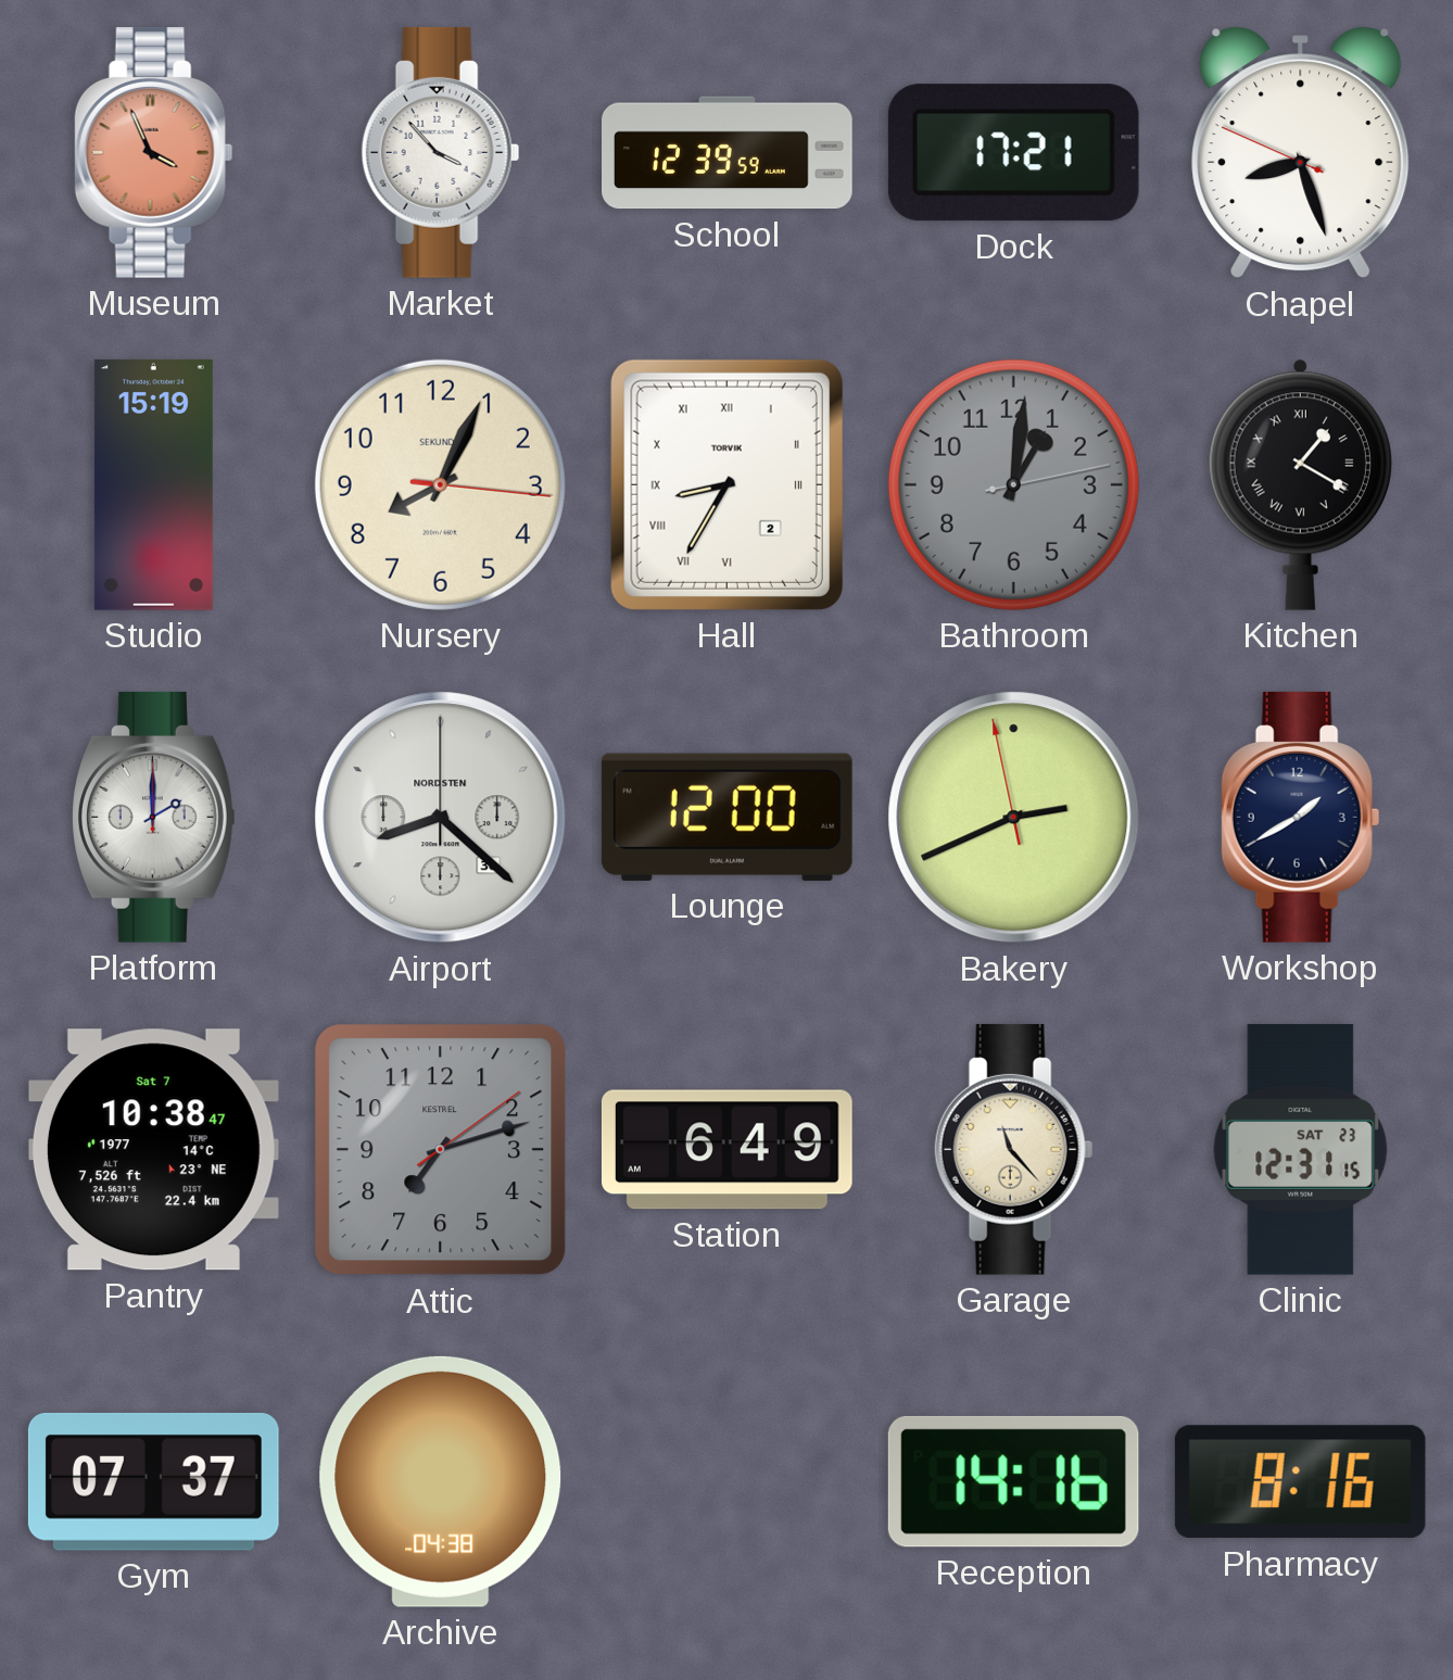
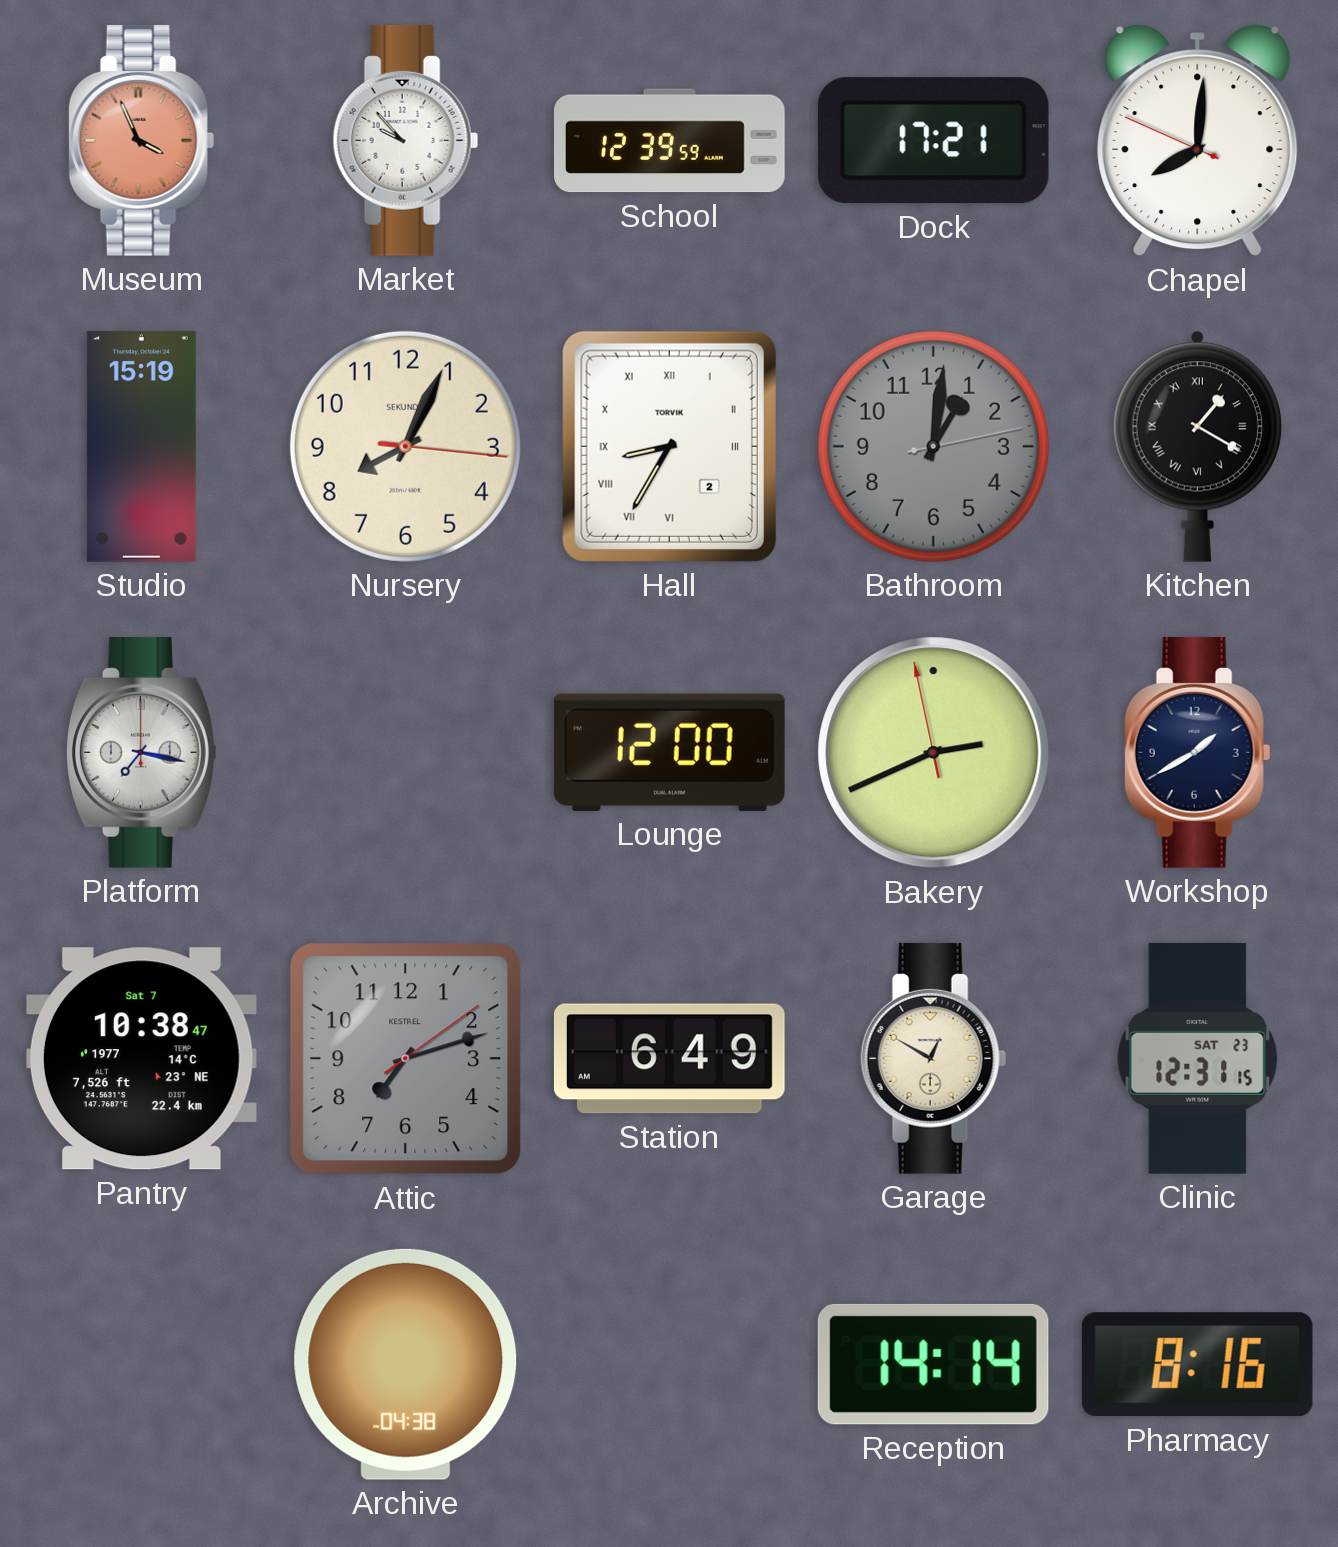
Market: 3:53 -> 9:53
Chapel: 8:26 -> 8:00
Platform: 2:00 -> 7:17
Airport: 8:22 -> none
Garage: 11:23 -> 12:50
Gym: 07:37 -> none
Reception: 14:16 -> 14:14
